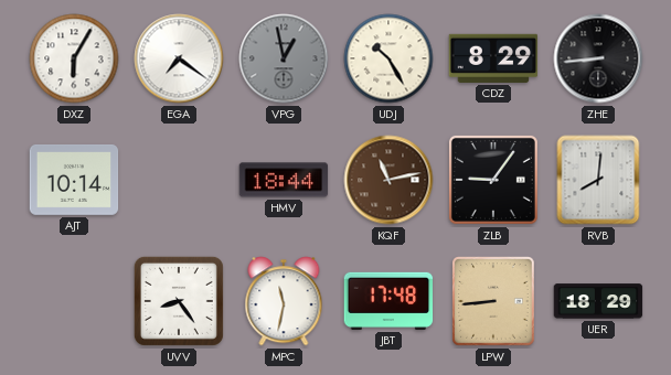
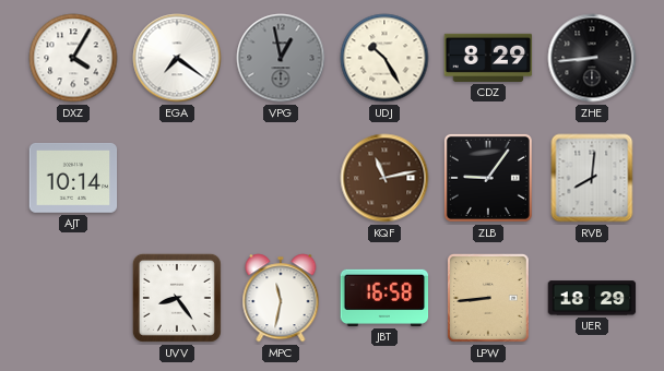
DXZ: 6:05 -> 4:05
HMV: 18:44 -> none
JBT: 17:48 -> 16:58
